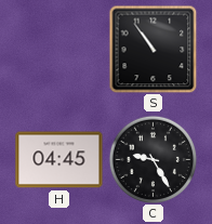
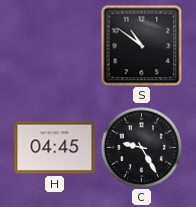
S: 10:54 -> 10:51
